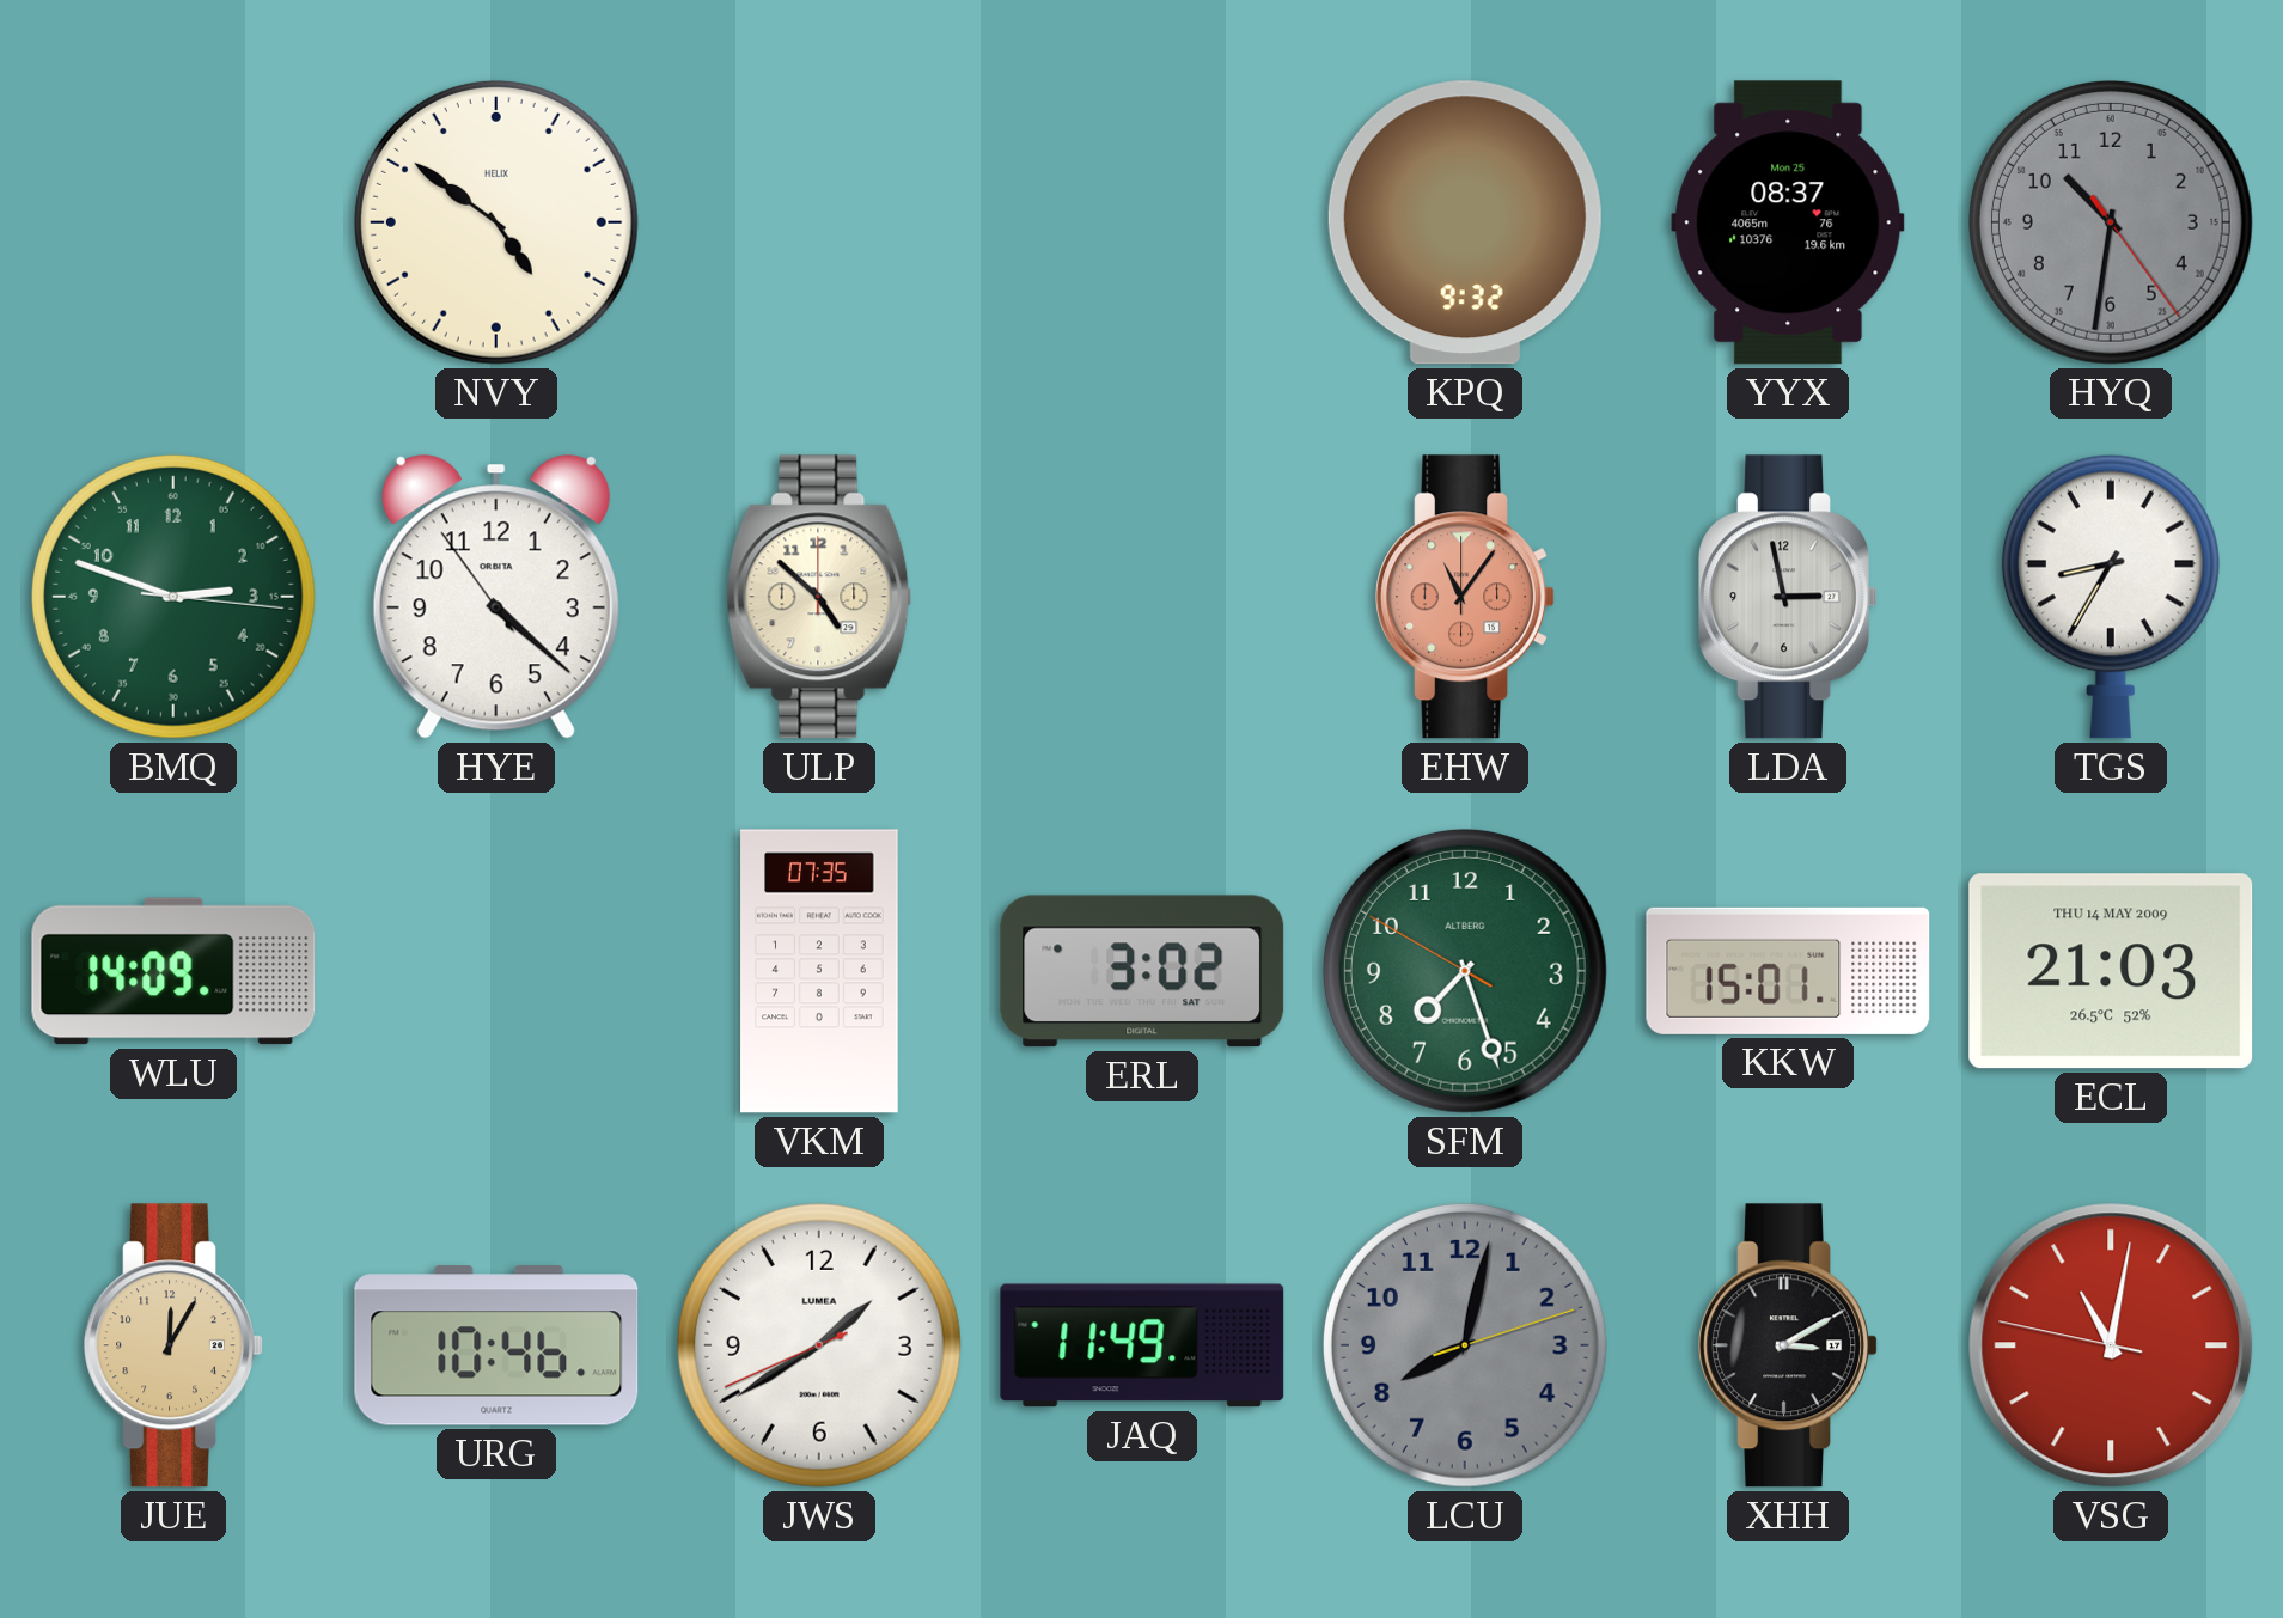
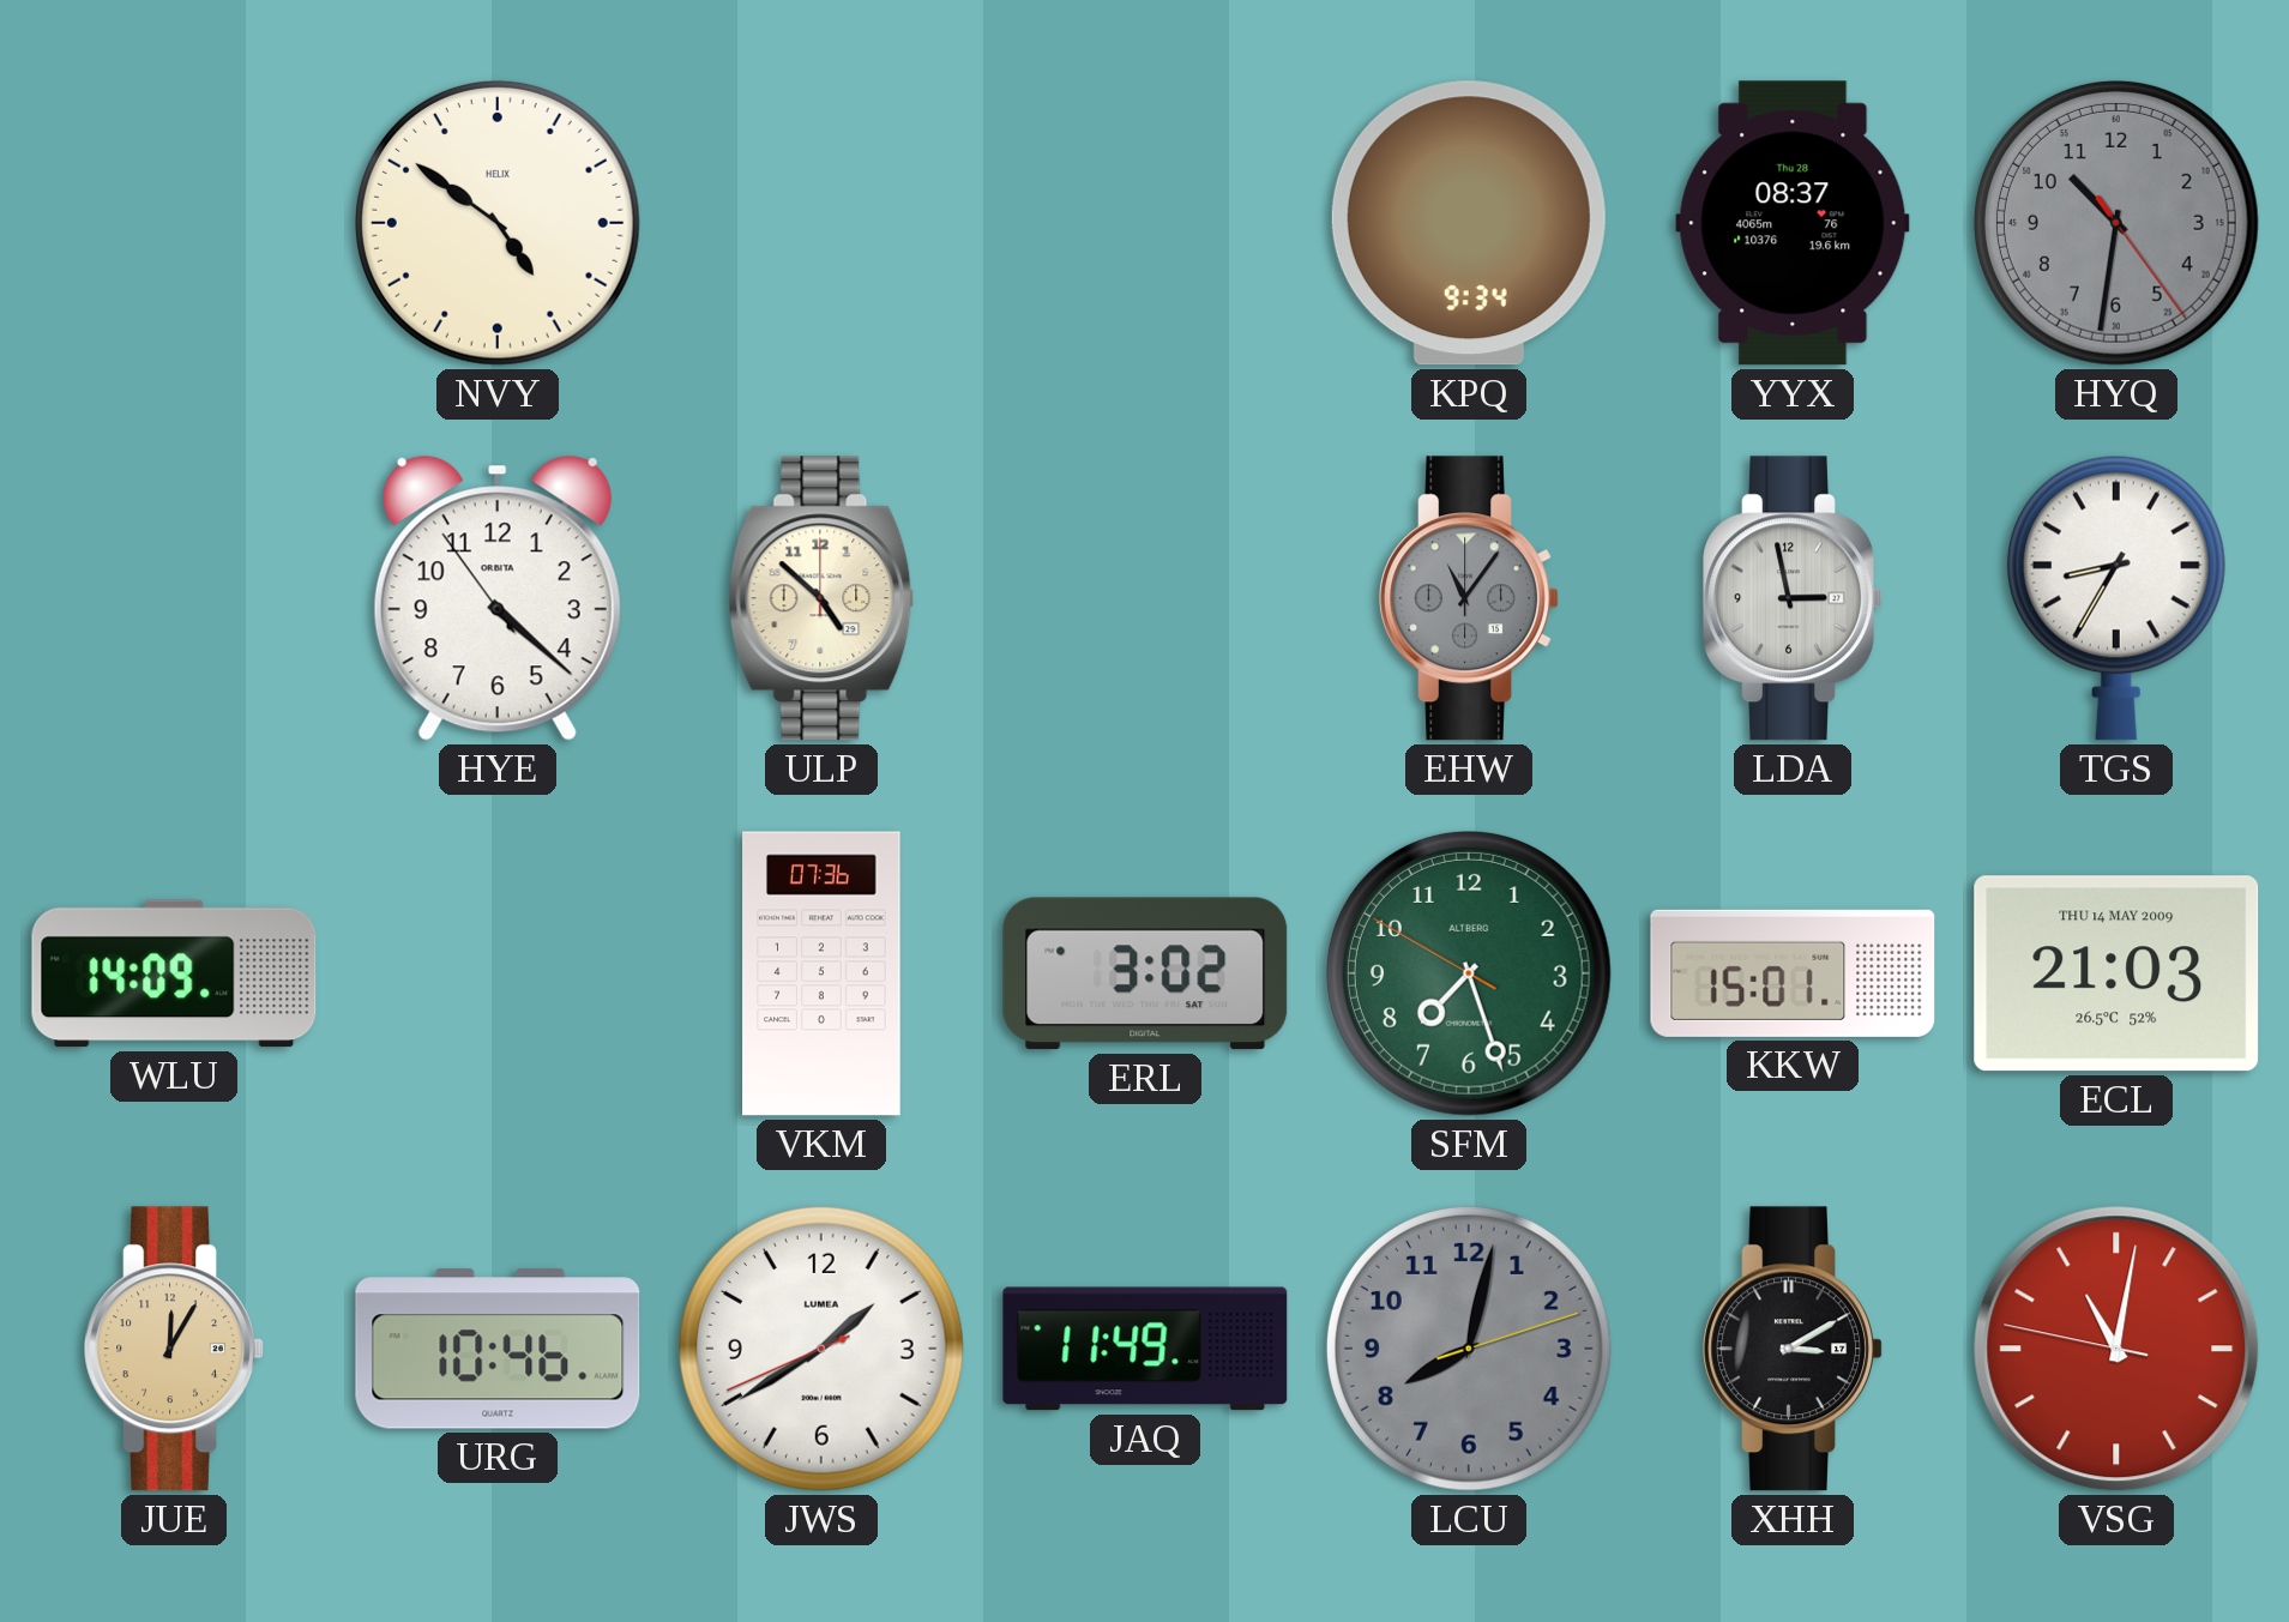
KPQ: 9:32 -> 9:34
YYX date: Mon 25 -> Thu 28
BMQ: 2:48 -> none
EHW dial: salmon -> grey
VKM: 07:35 -> 07:36
